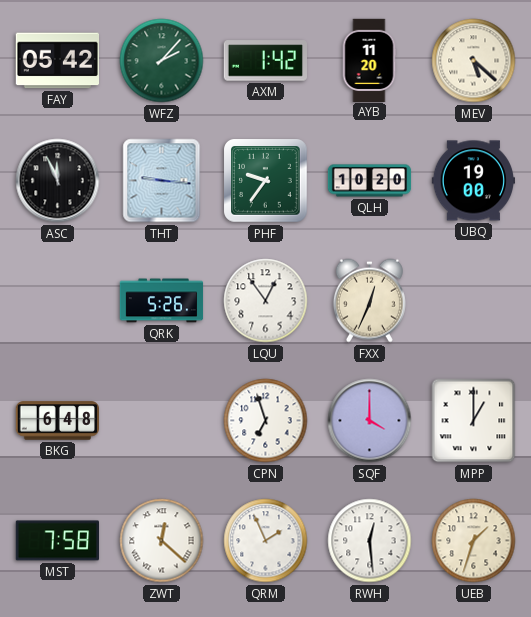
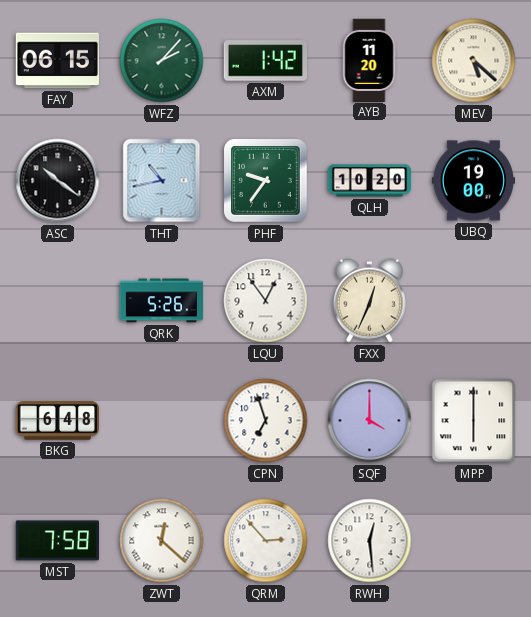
FAY: 05:42 -> 06:15
ASC: 11:56 -> 10:21
THT: 9:16 -> 10:43
MPP: 1:00 -> 6:00
QRM: 1:56 -> 2:53
UEB: 1:33 -> none
